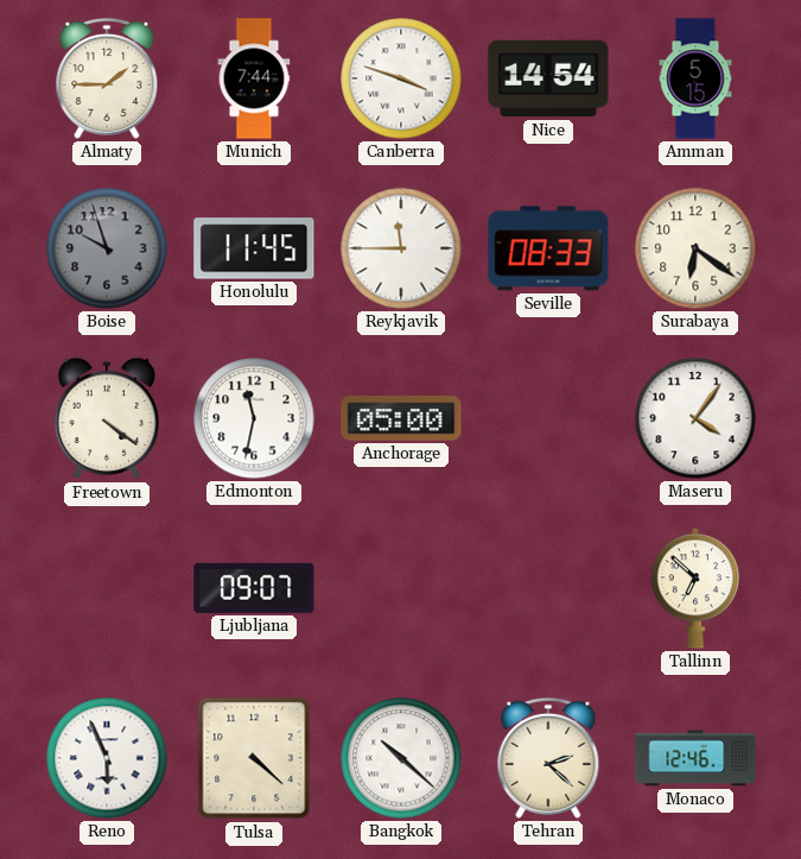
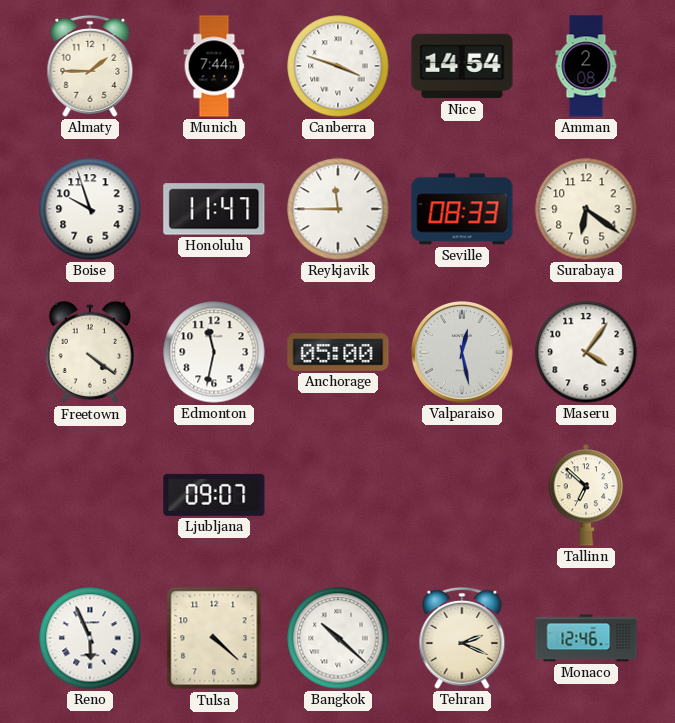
Amman: 5:15 -> 2:08
Boise dial: grey -> white
Honolulu: 11:45 -> 11:47
Valparaiso: none -> 12:28
Tehran: 2:22 -> 2:19
